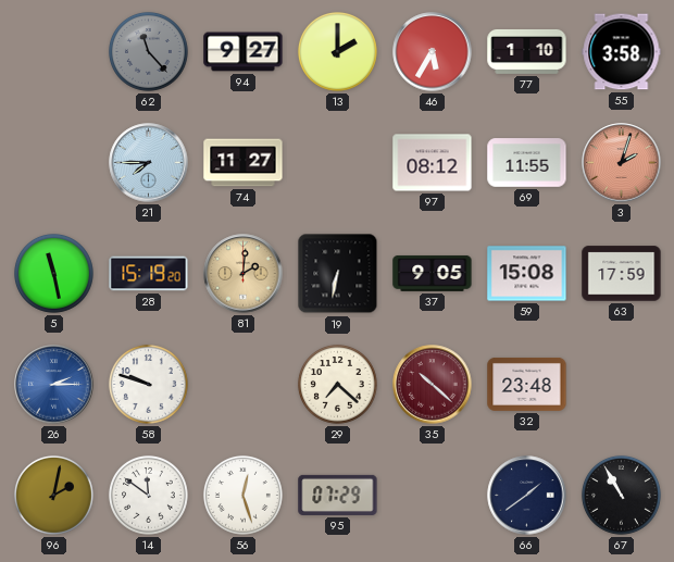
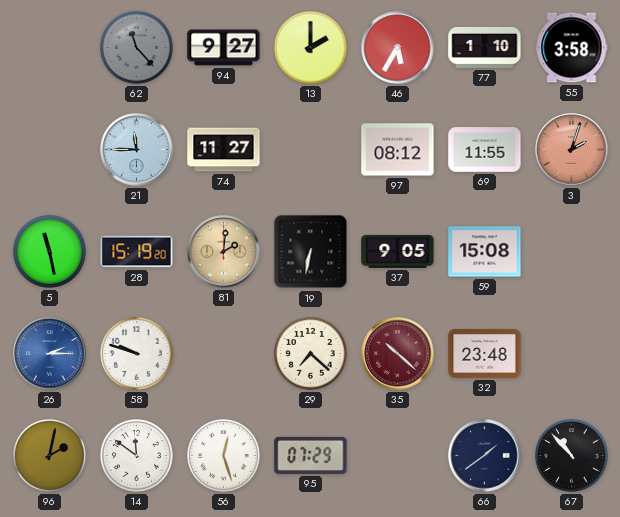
21: 7:45 -> 11:45
63: 17:59 -> none
67: 10:55 -> 10:53
